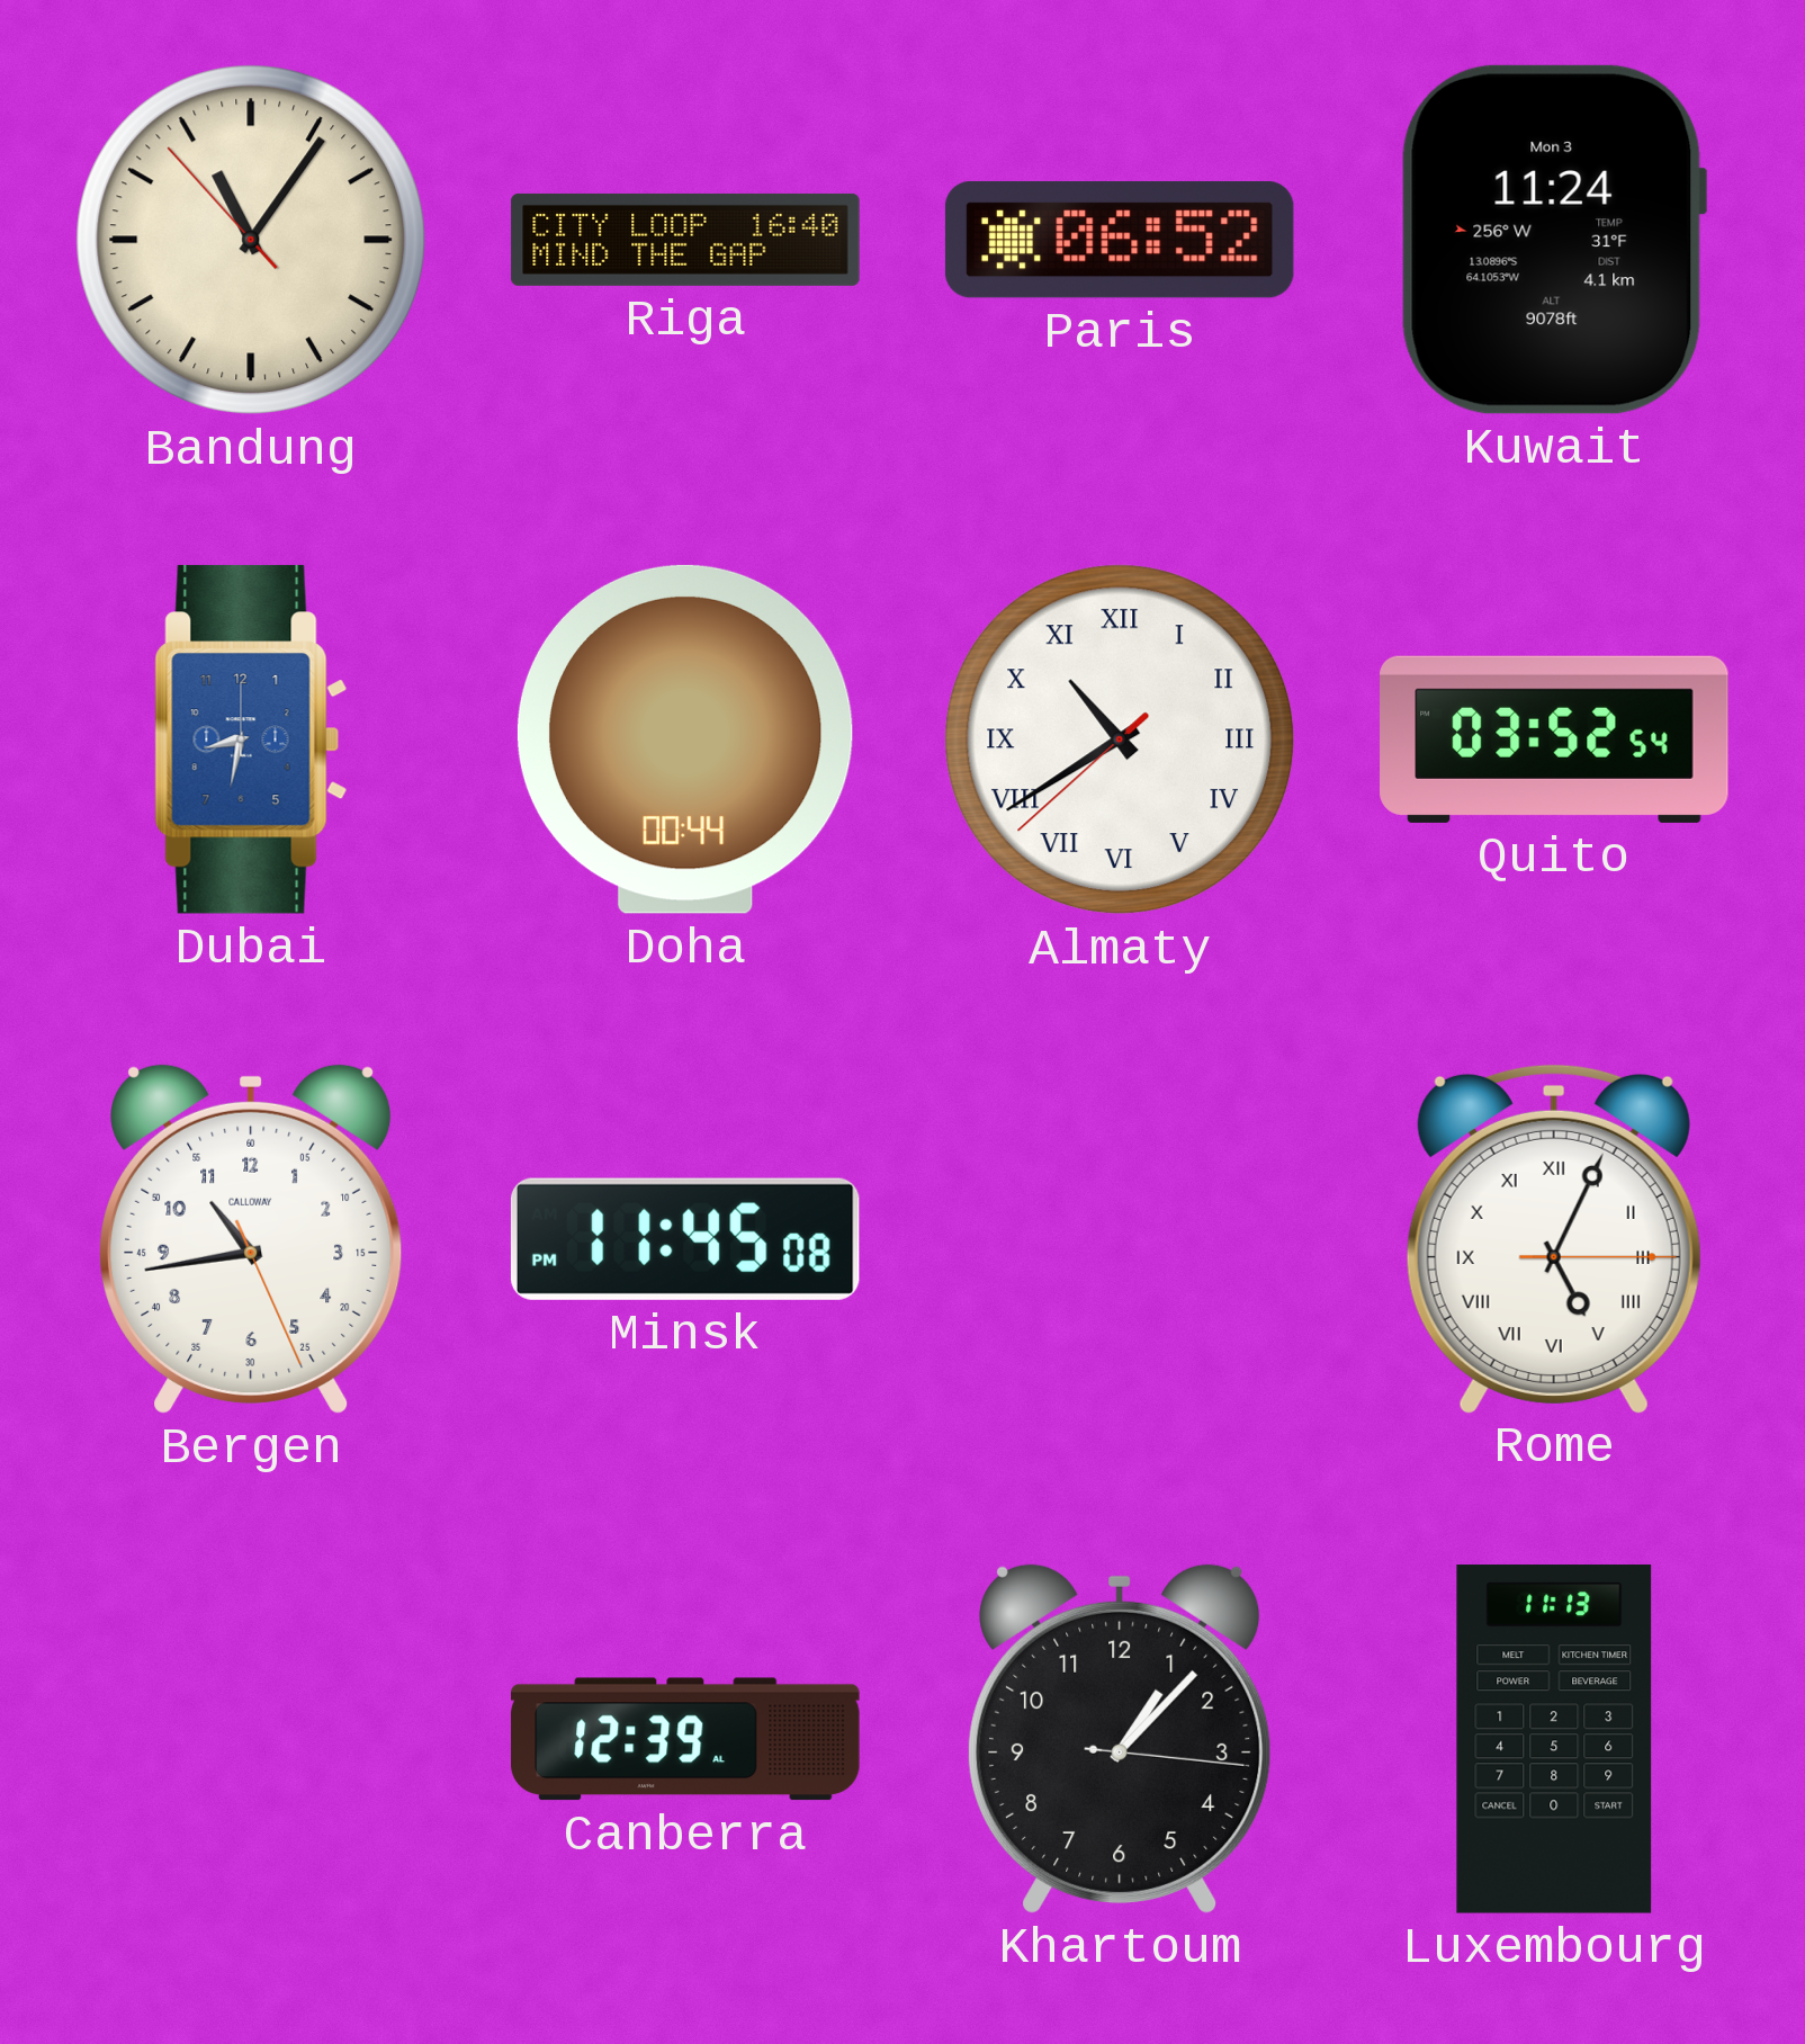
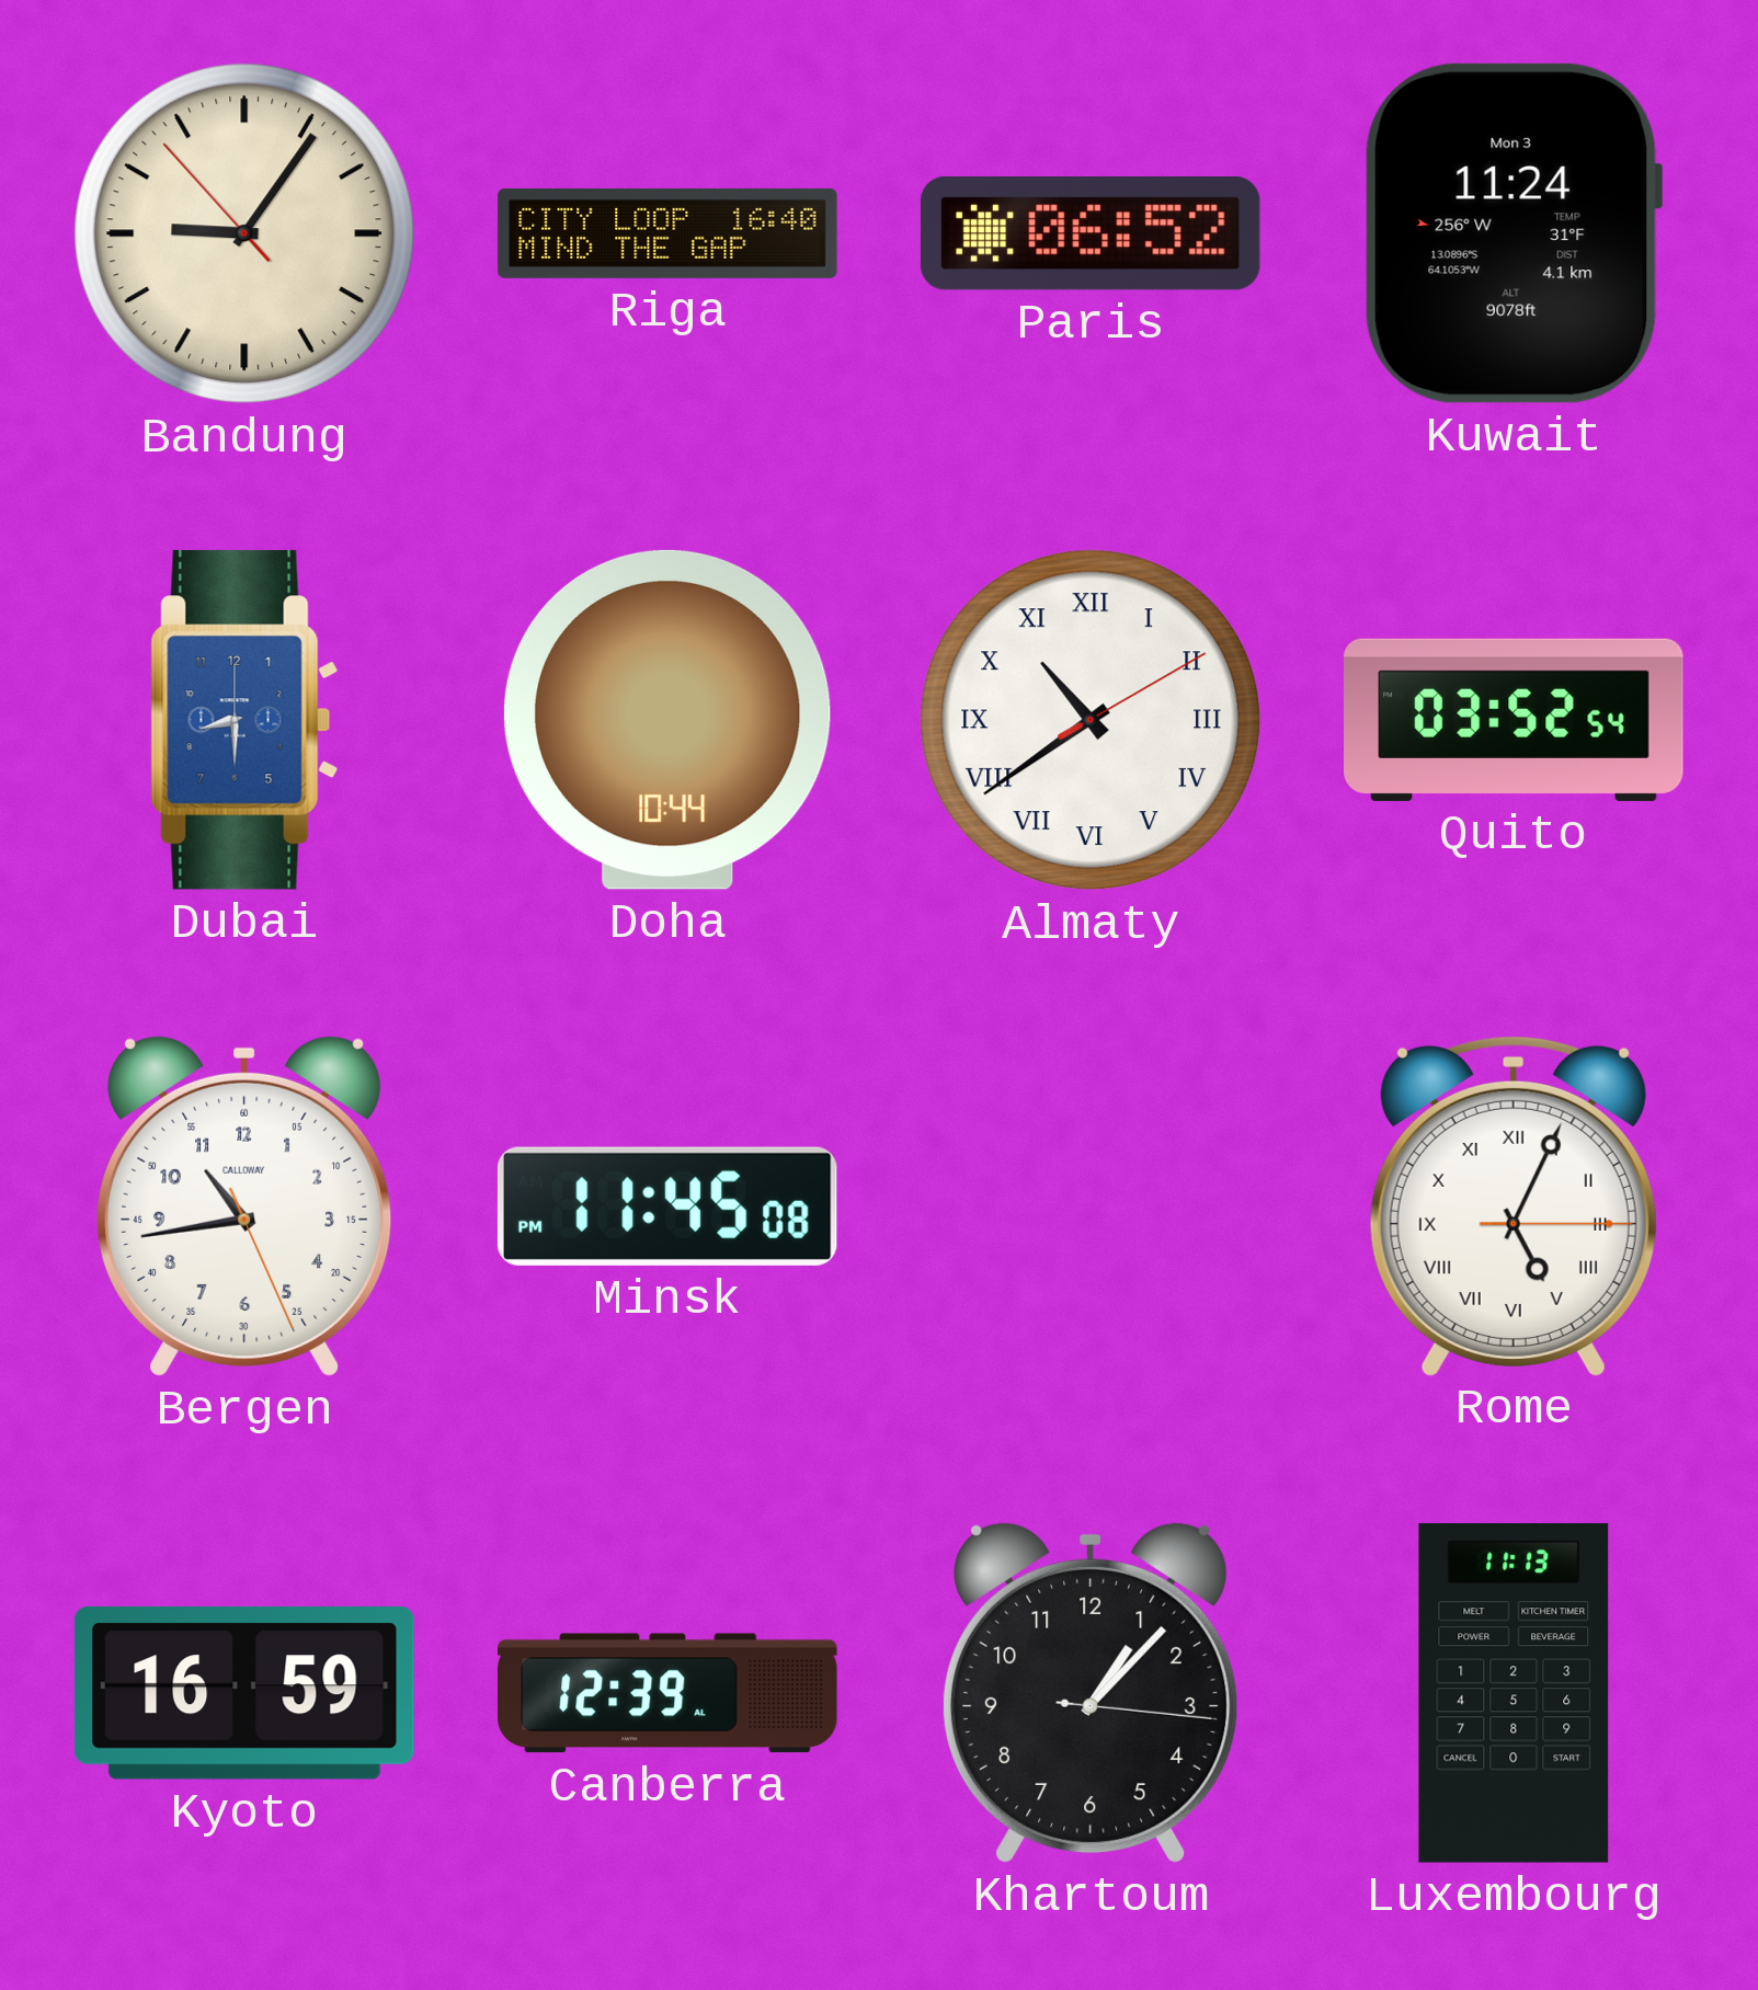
Bandung: 11:05 -> 9:05
Dubai: 8:32 -> 8:30
Doha: 00:44 -> 10:44
Almaty: 10:39:38 -> 10:39:10
Kyoto: none -> 16:59
